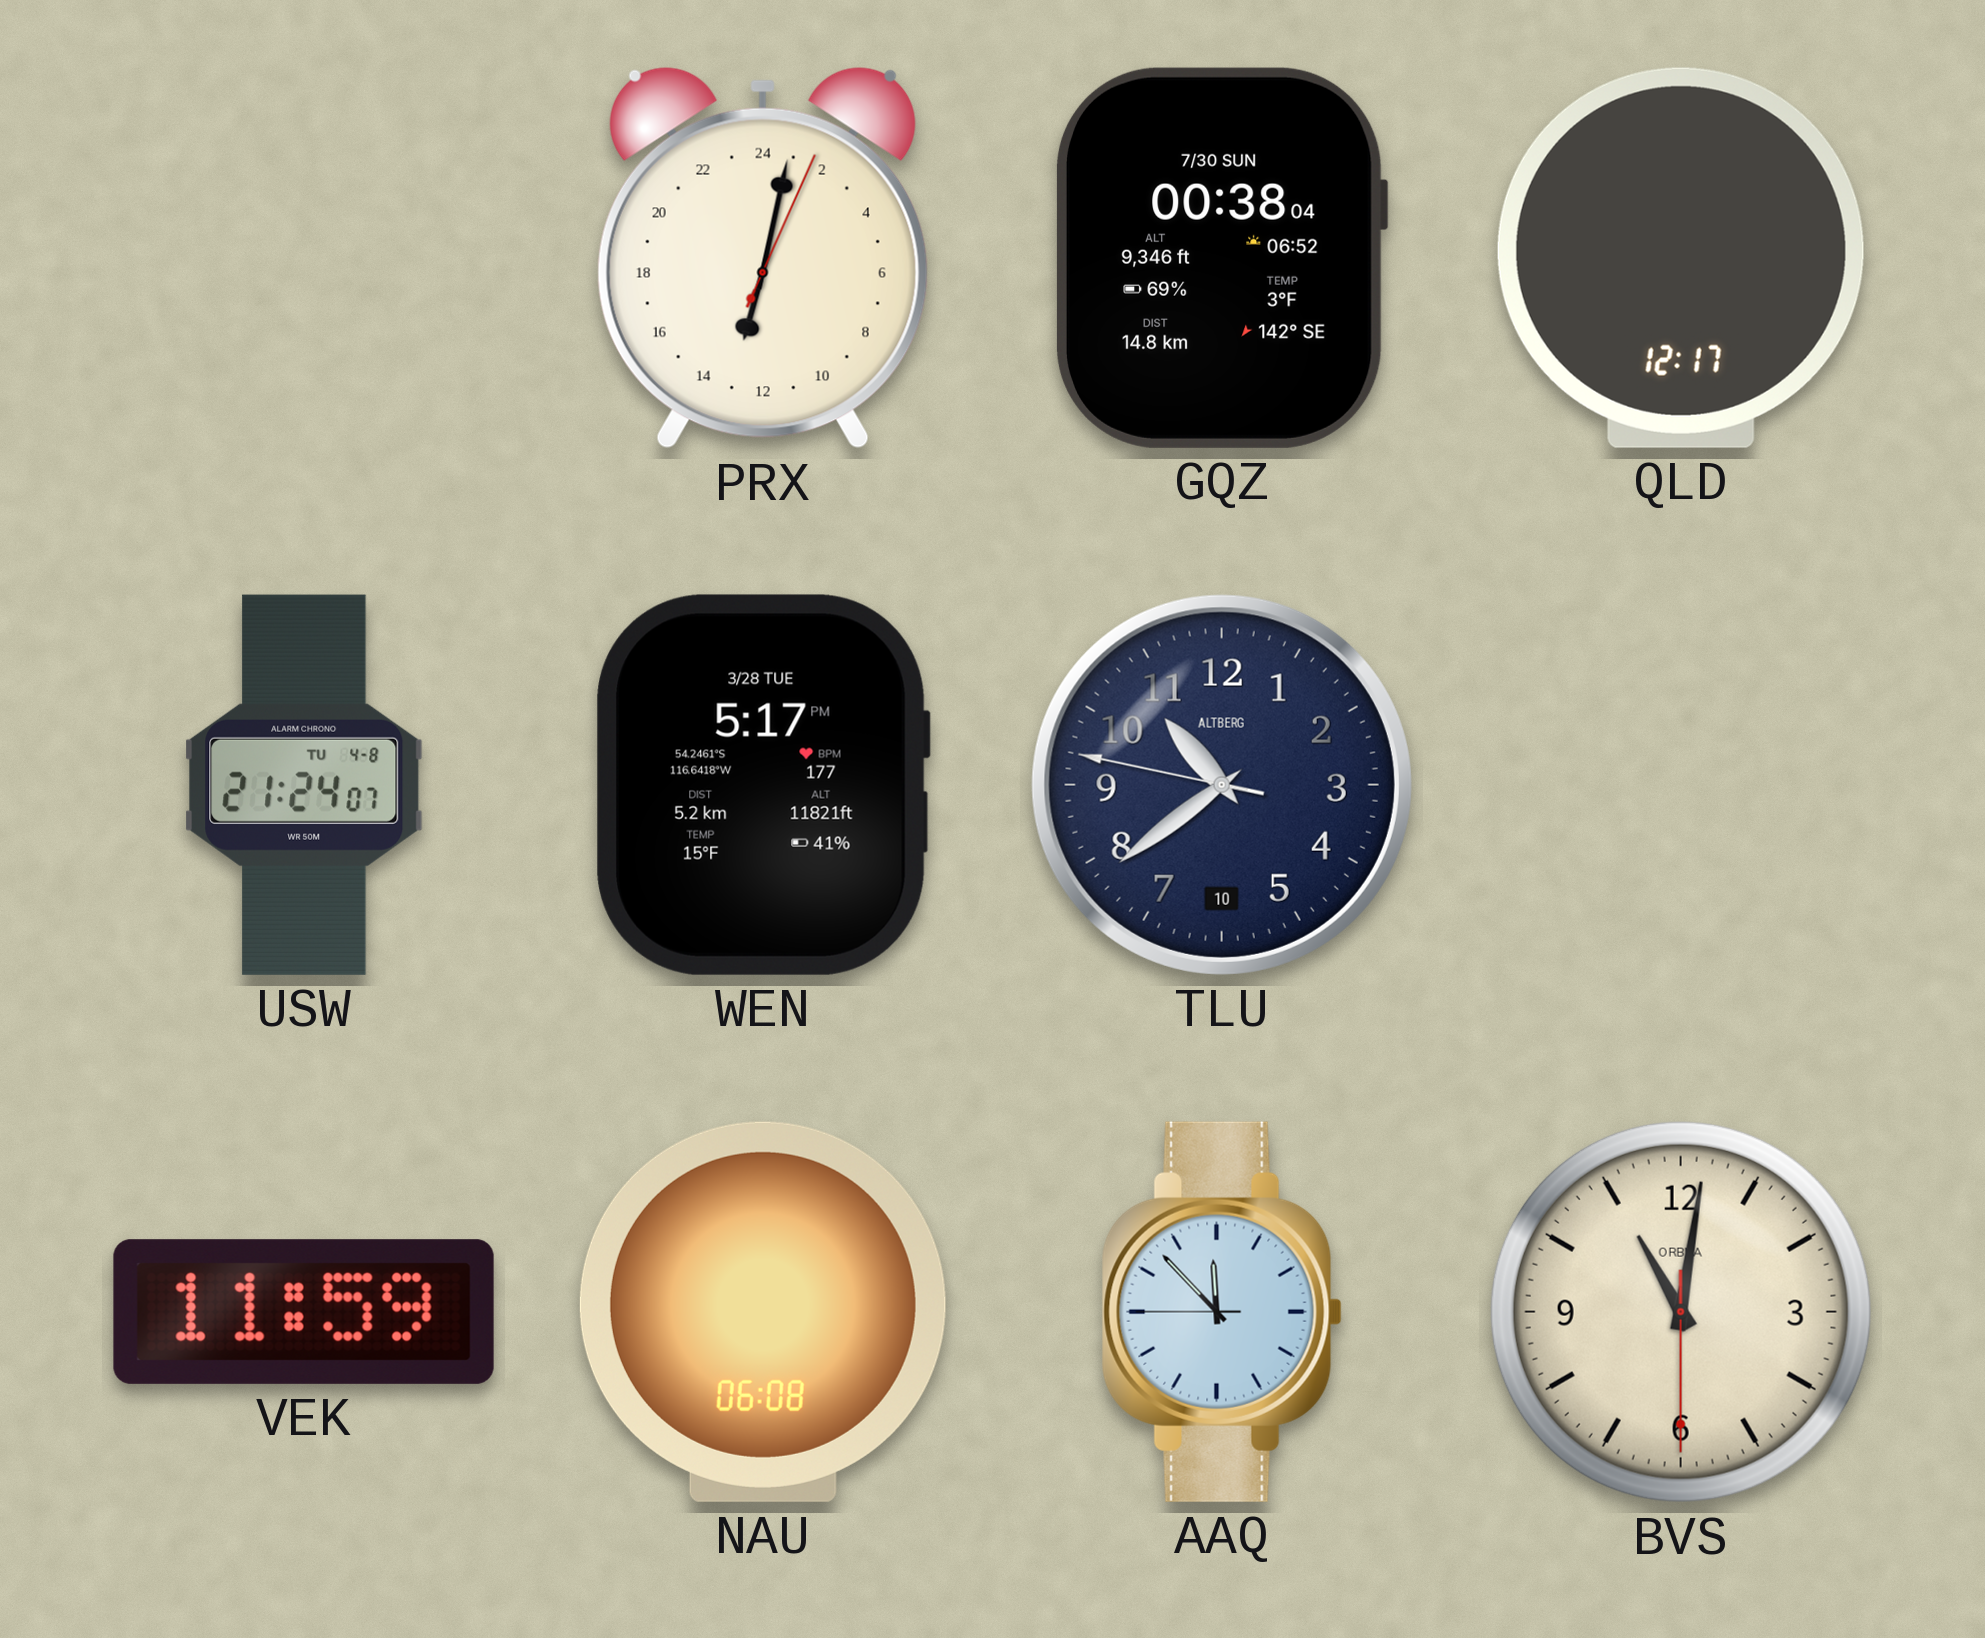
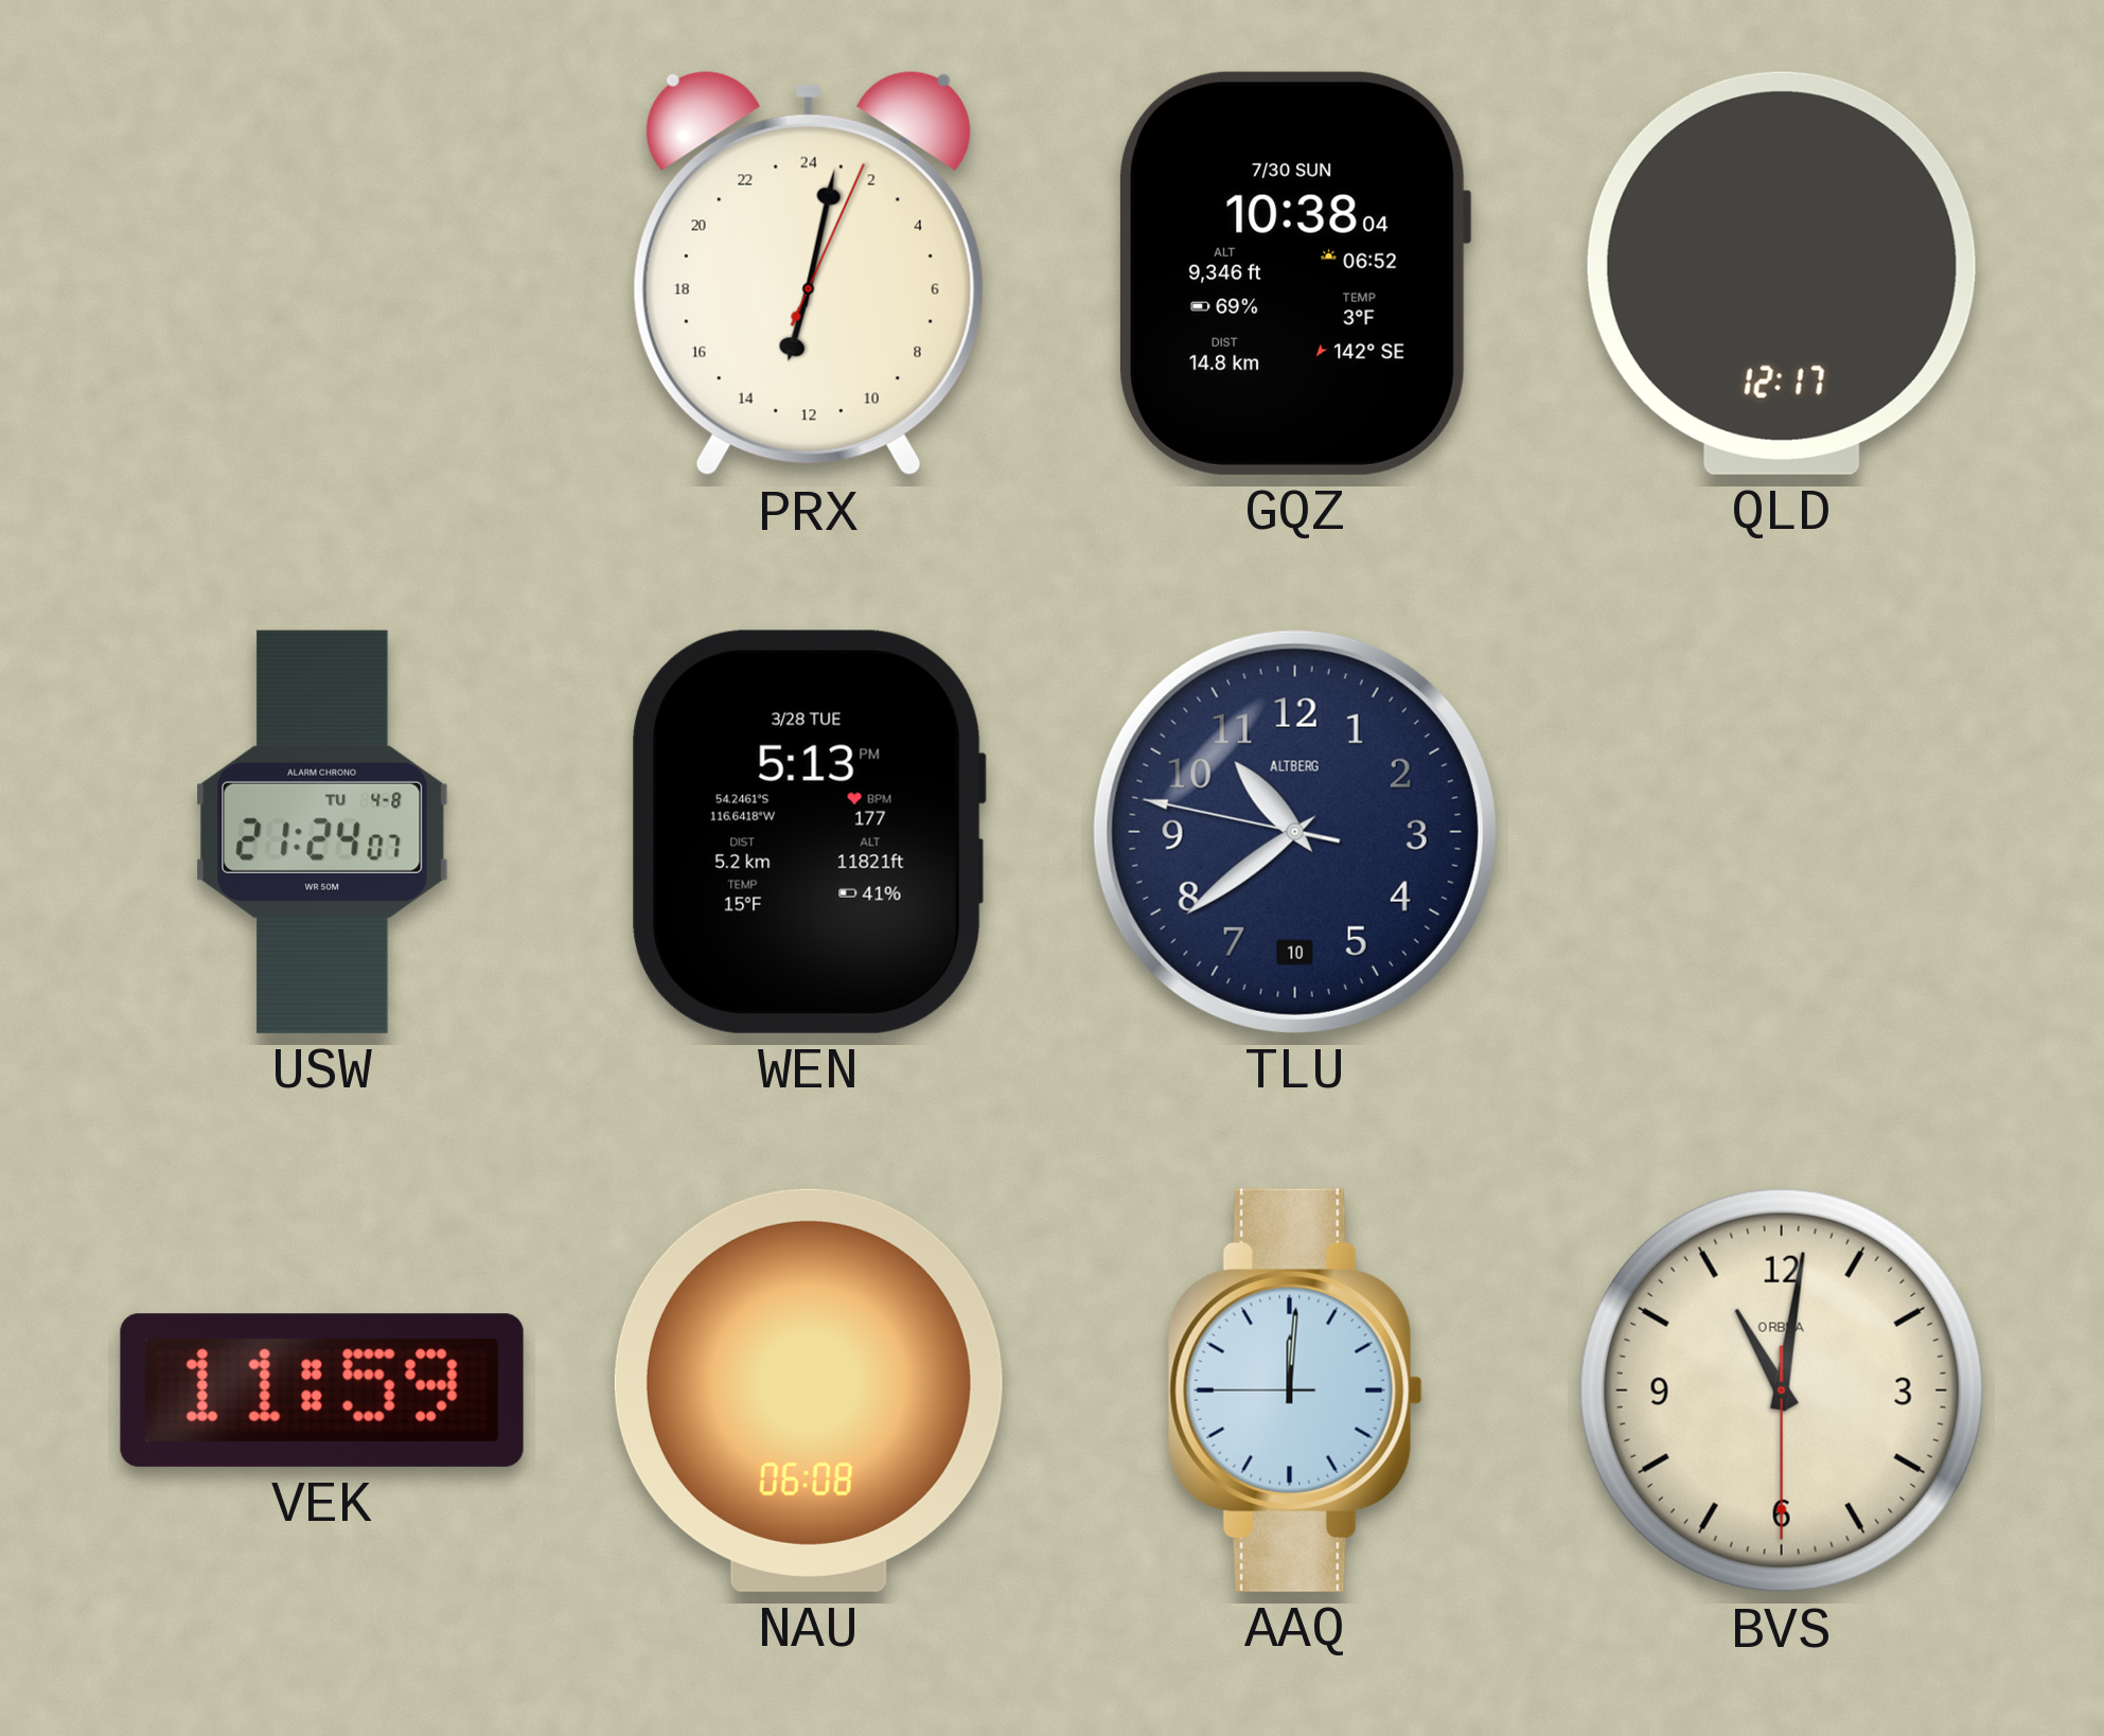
GQZ: 00:38 -> 10:38
WEN: 5:17 -> 5:13
AAQ: 11:52 -> 12:00
